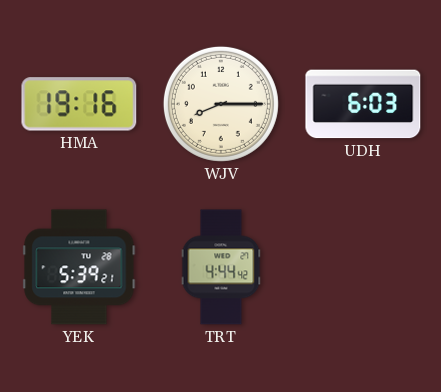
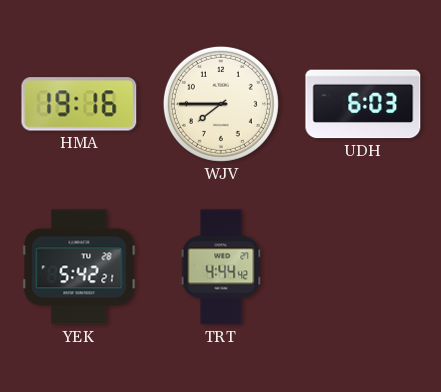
WJV: 8:15 -> 7:45
YEK: 5:39 -> 5:42
